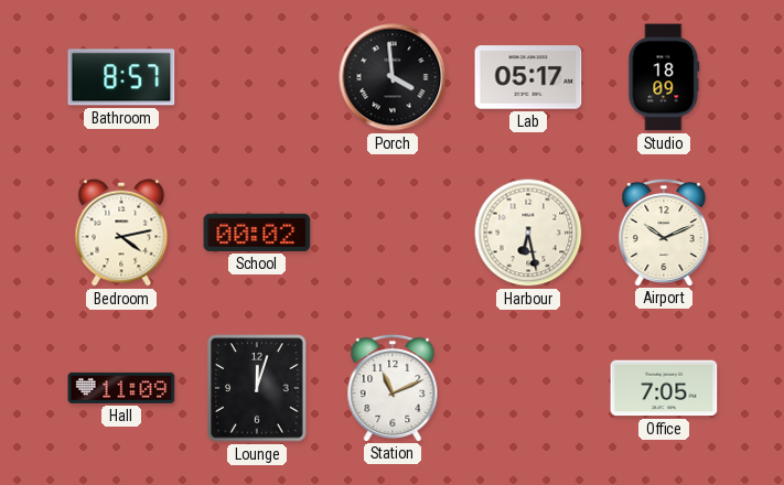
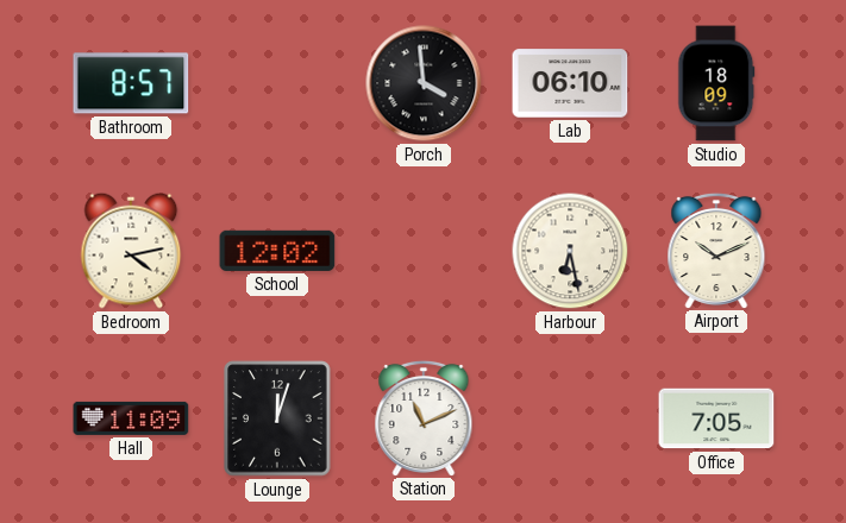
Lab: 05:17 -> 06:10
School: 00:02 -> 12:02
